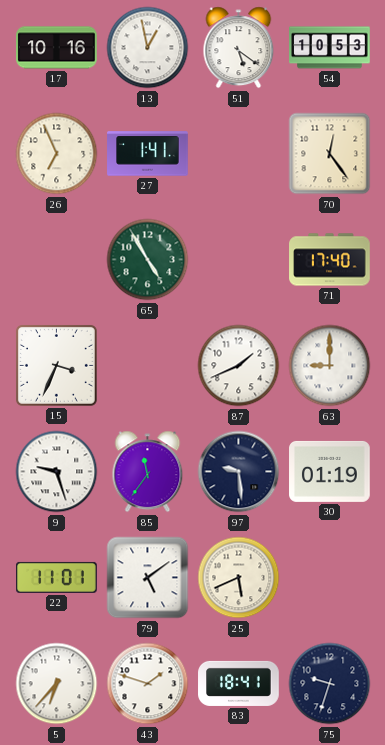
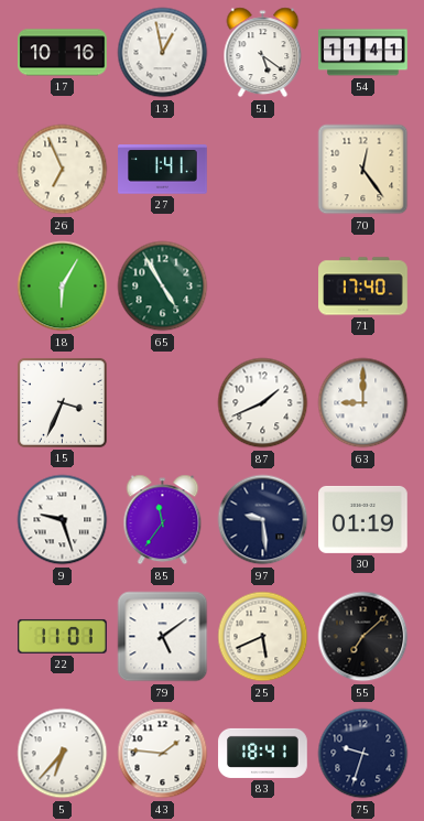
54: 10:53 -> 11:41
18: none -> 6:05
55: none -> 7:08
43: 1:48 -> 1:46
